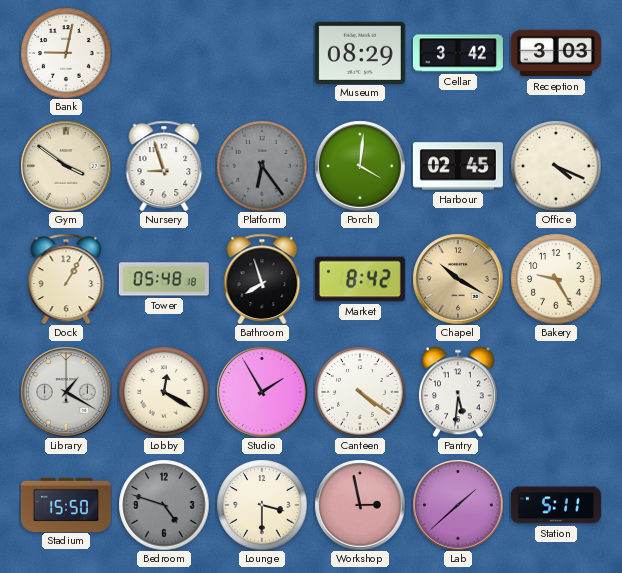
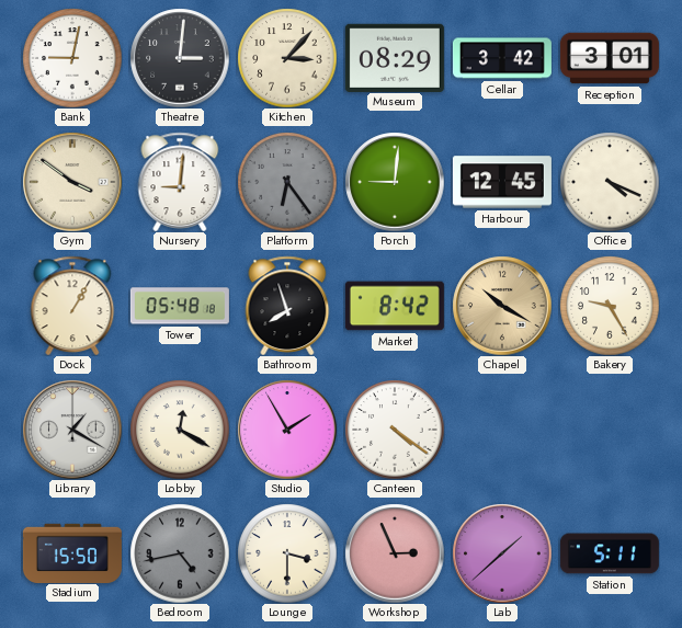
Theatre: none -> 3:01
Kitchen: none -> 3:07
Reception: 3:03 -> 3:01
Nursery: 8:57 -> 9:01
Porch: 4:01 -> 9:01
Harbour: 02:45 -> 12:45
Pantry: 5:31 -> none
Bedroom: 4:48 -> 4:43
Workshop: 2:58 -> 2:56
